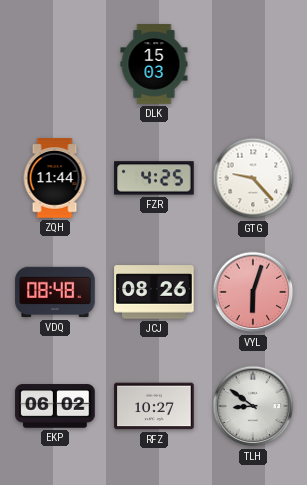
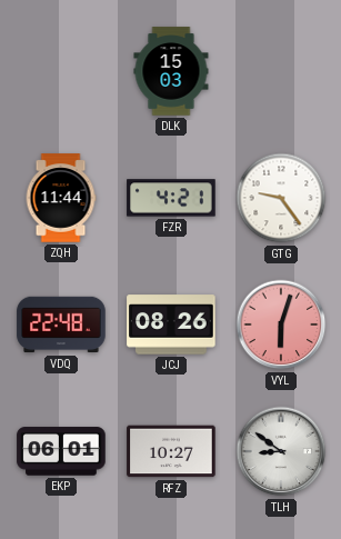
FZR: 4:25 -> 4:21
GTG: 9:23 -> 9:24
VDQ: 08:48 -> 22:48
EKP: 06:02 -> 06:01
